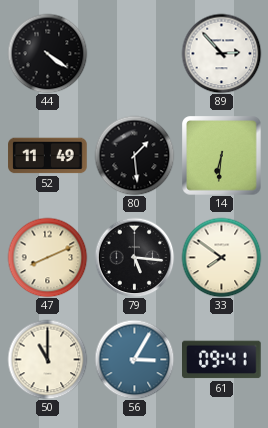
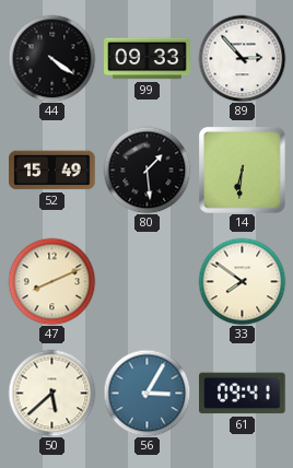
99: none -> 09:33
52: 11:49 -> 15:49
79: 5:16 -> none
50: 11:00 -> 5:38
